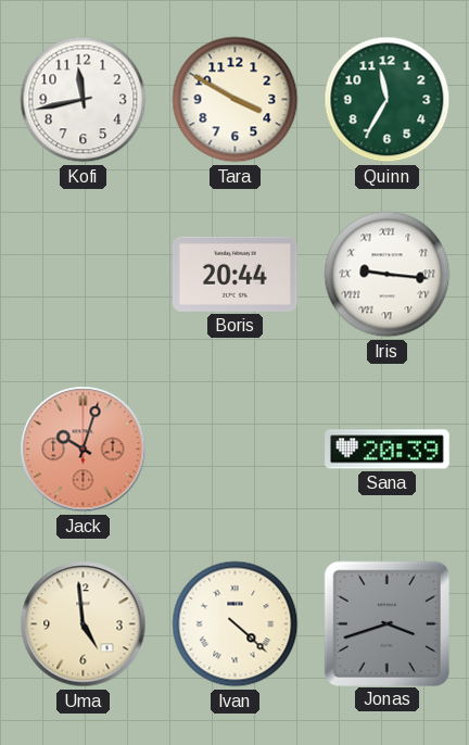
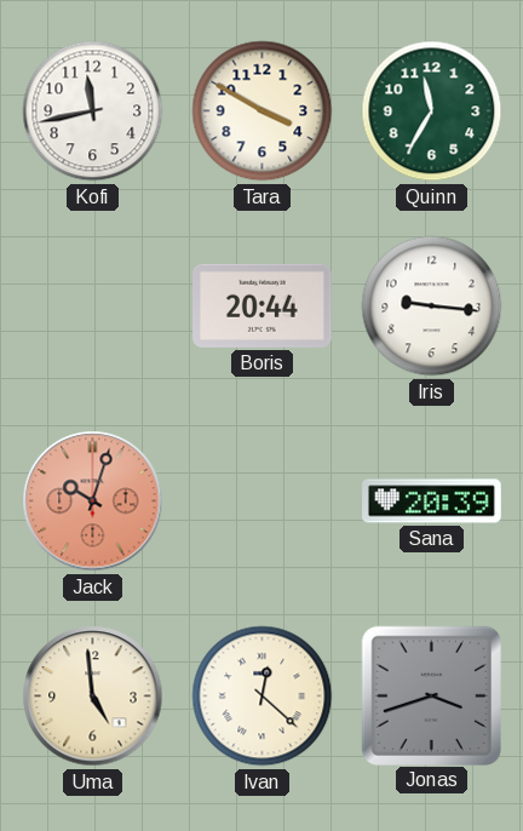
Iris numerals: Roman -> Arabic
Ivan: 4:22 -> 12:22
